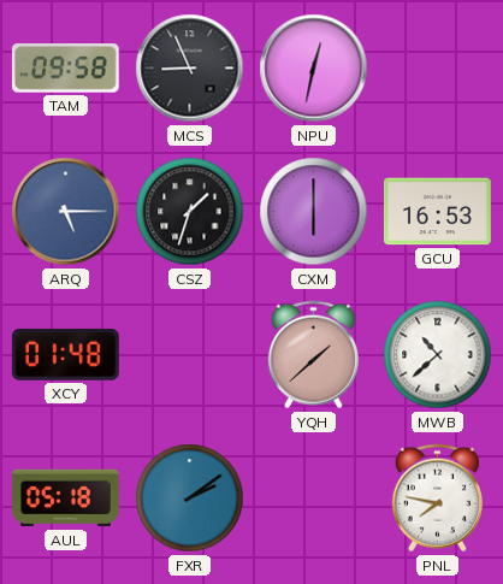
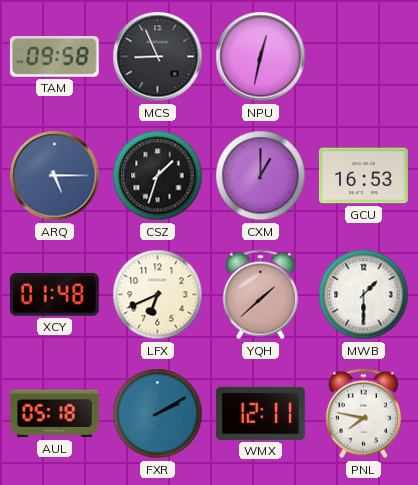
CXM: 6:00 -> 1:00
LFX: none -> 6:41
MWB: 10:38 -> 1:30
FXR: 2:09 -> 2:10
WMX: none -> 12:11
